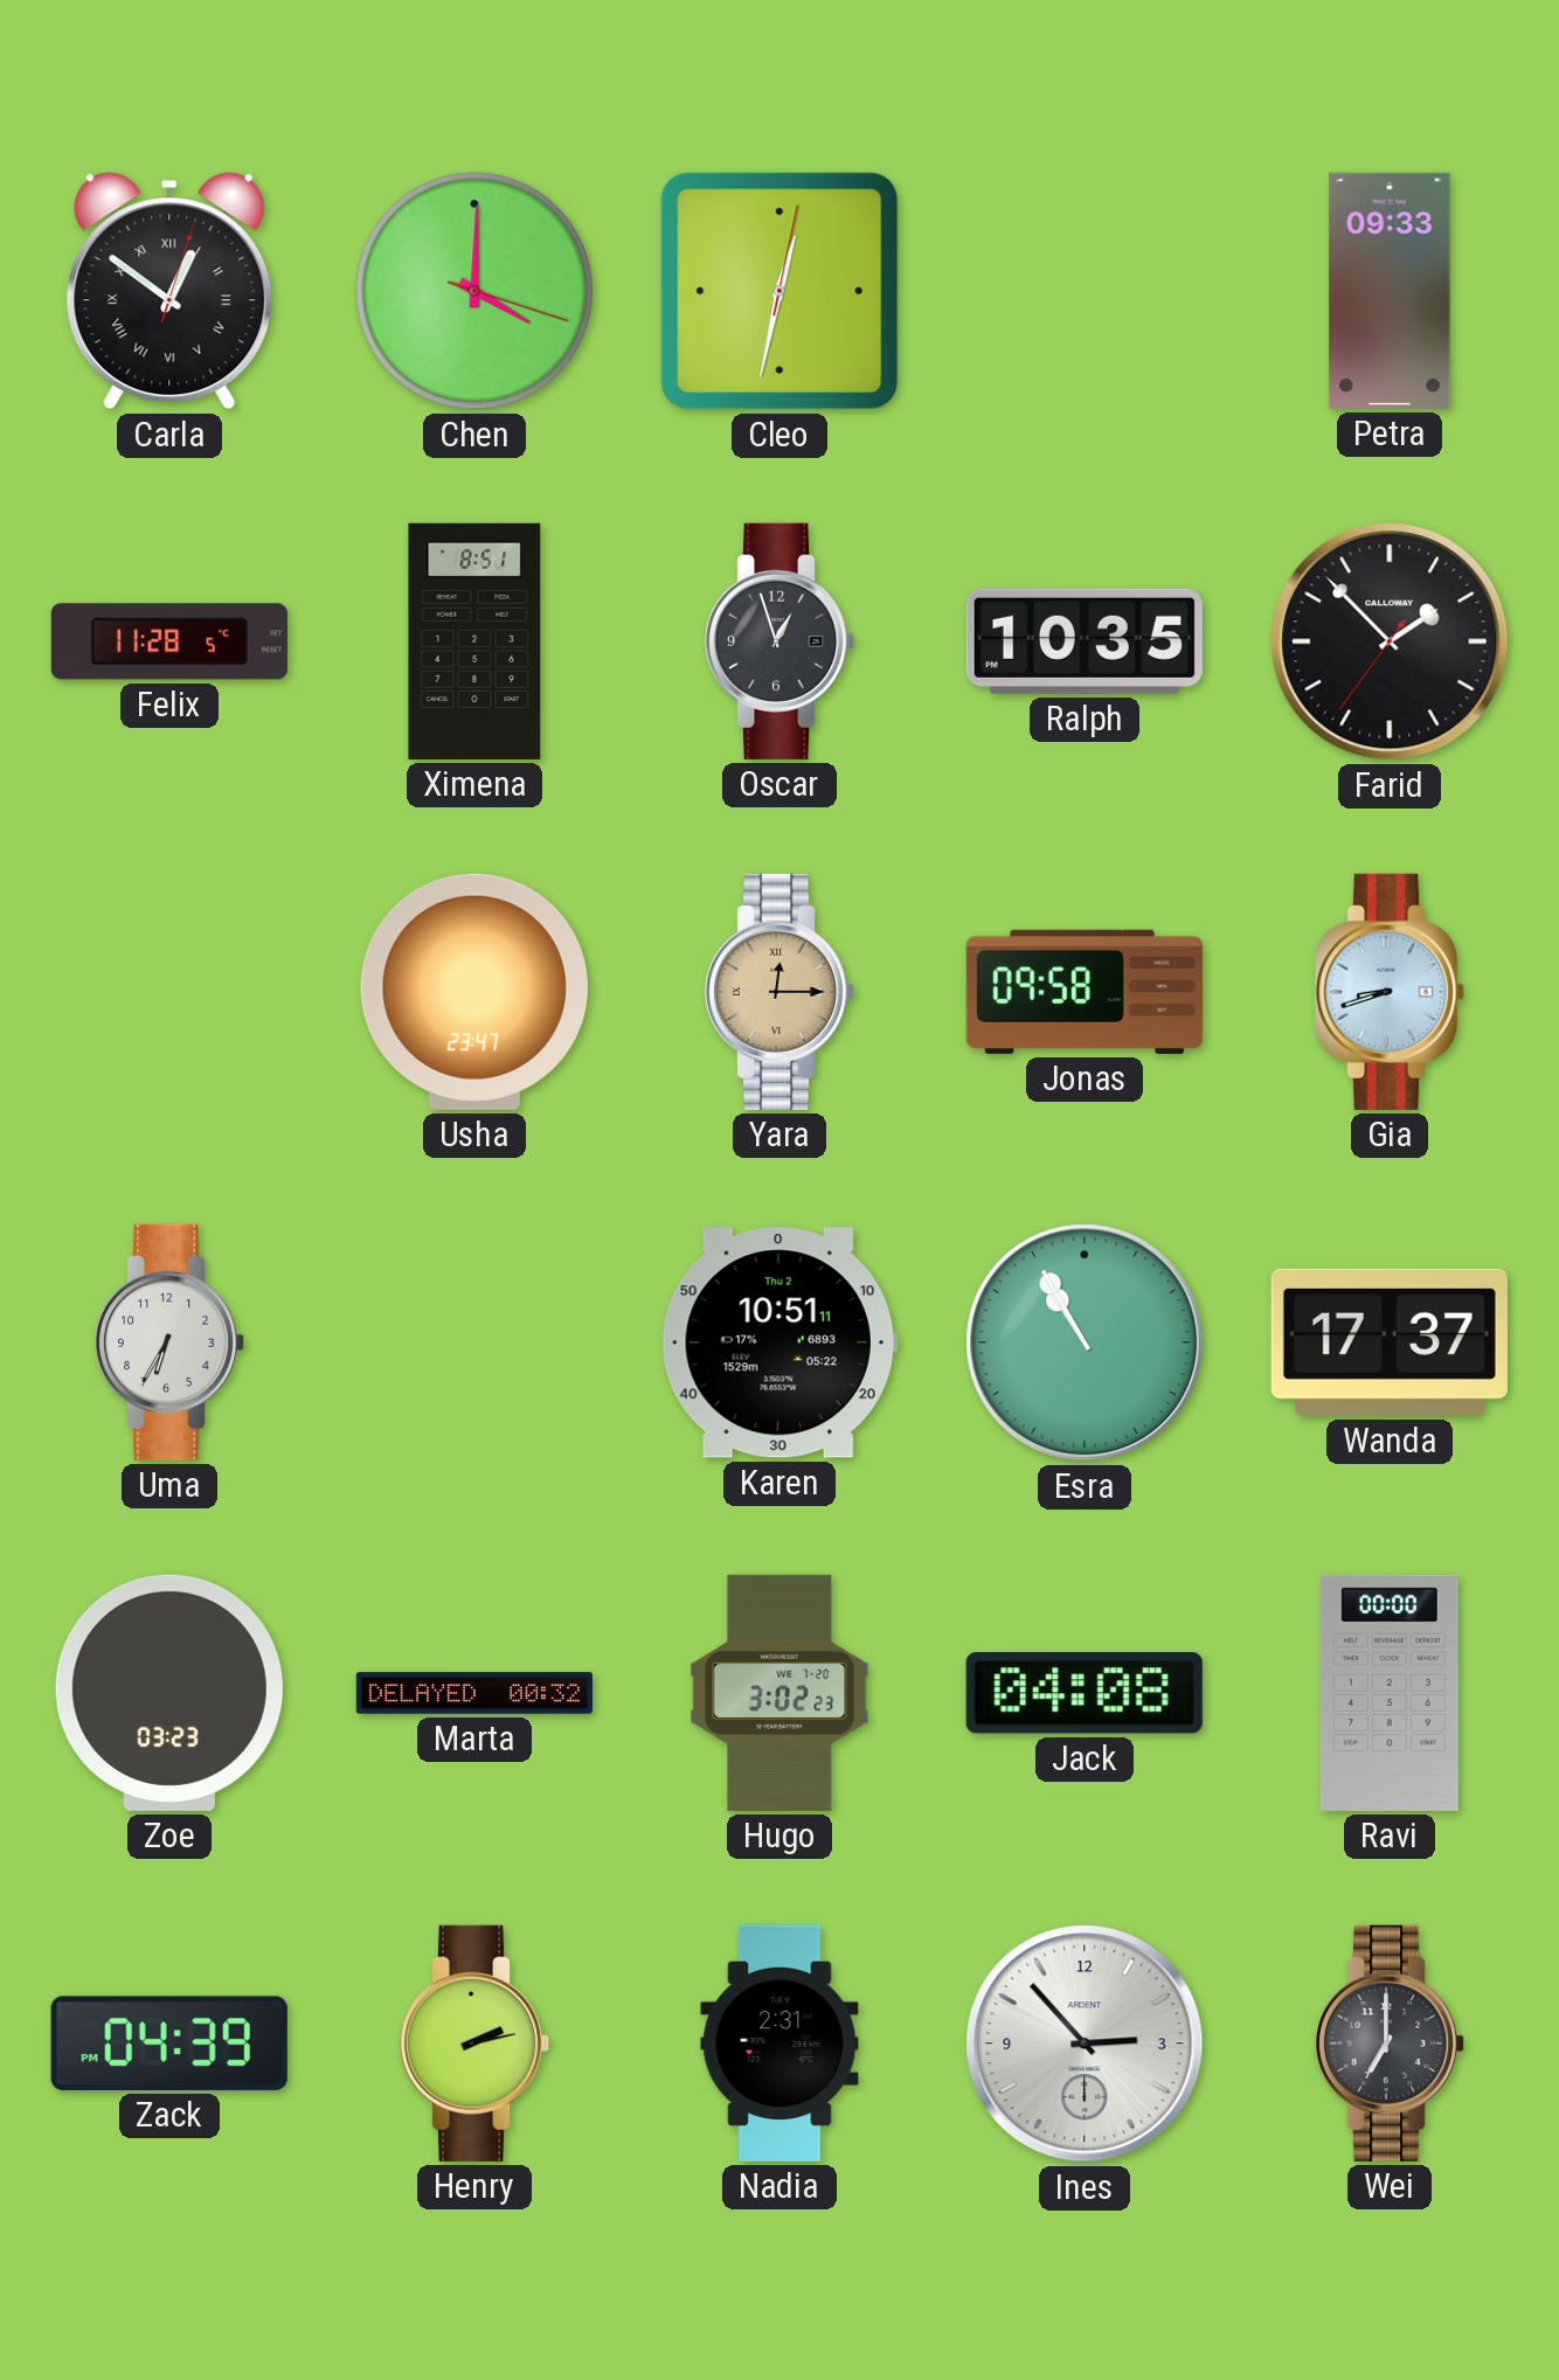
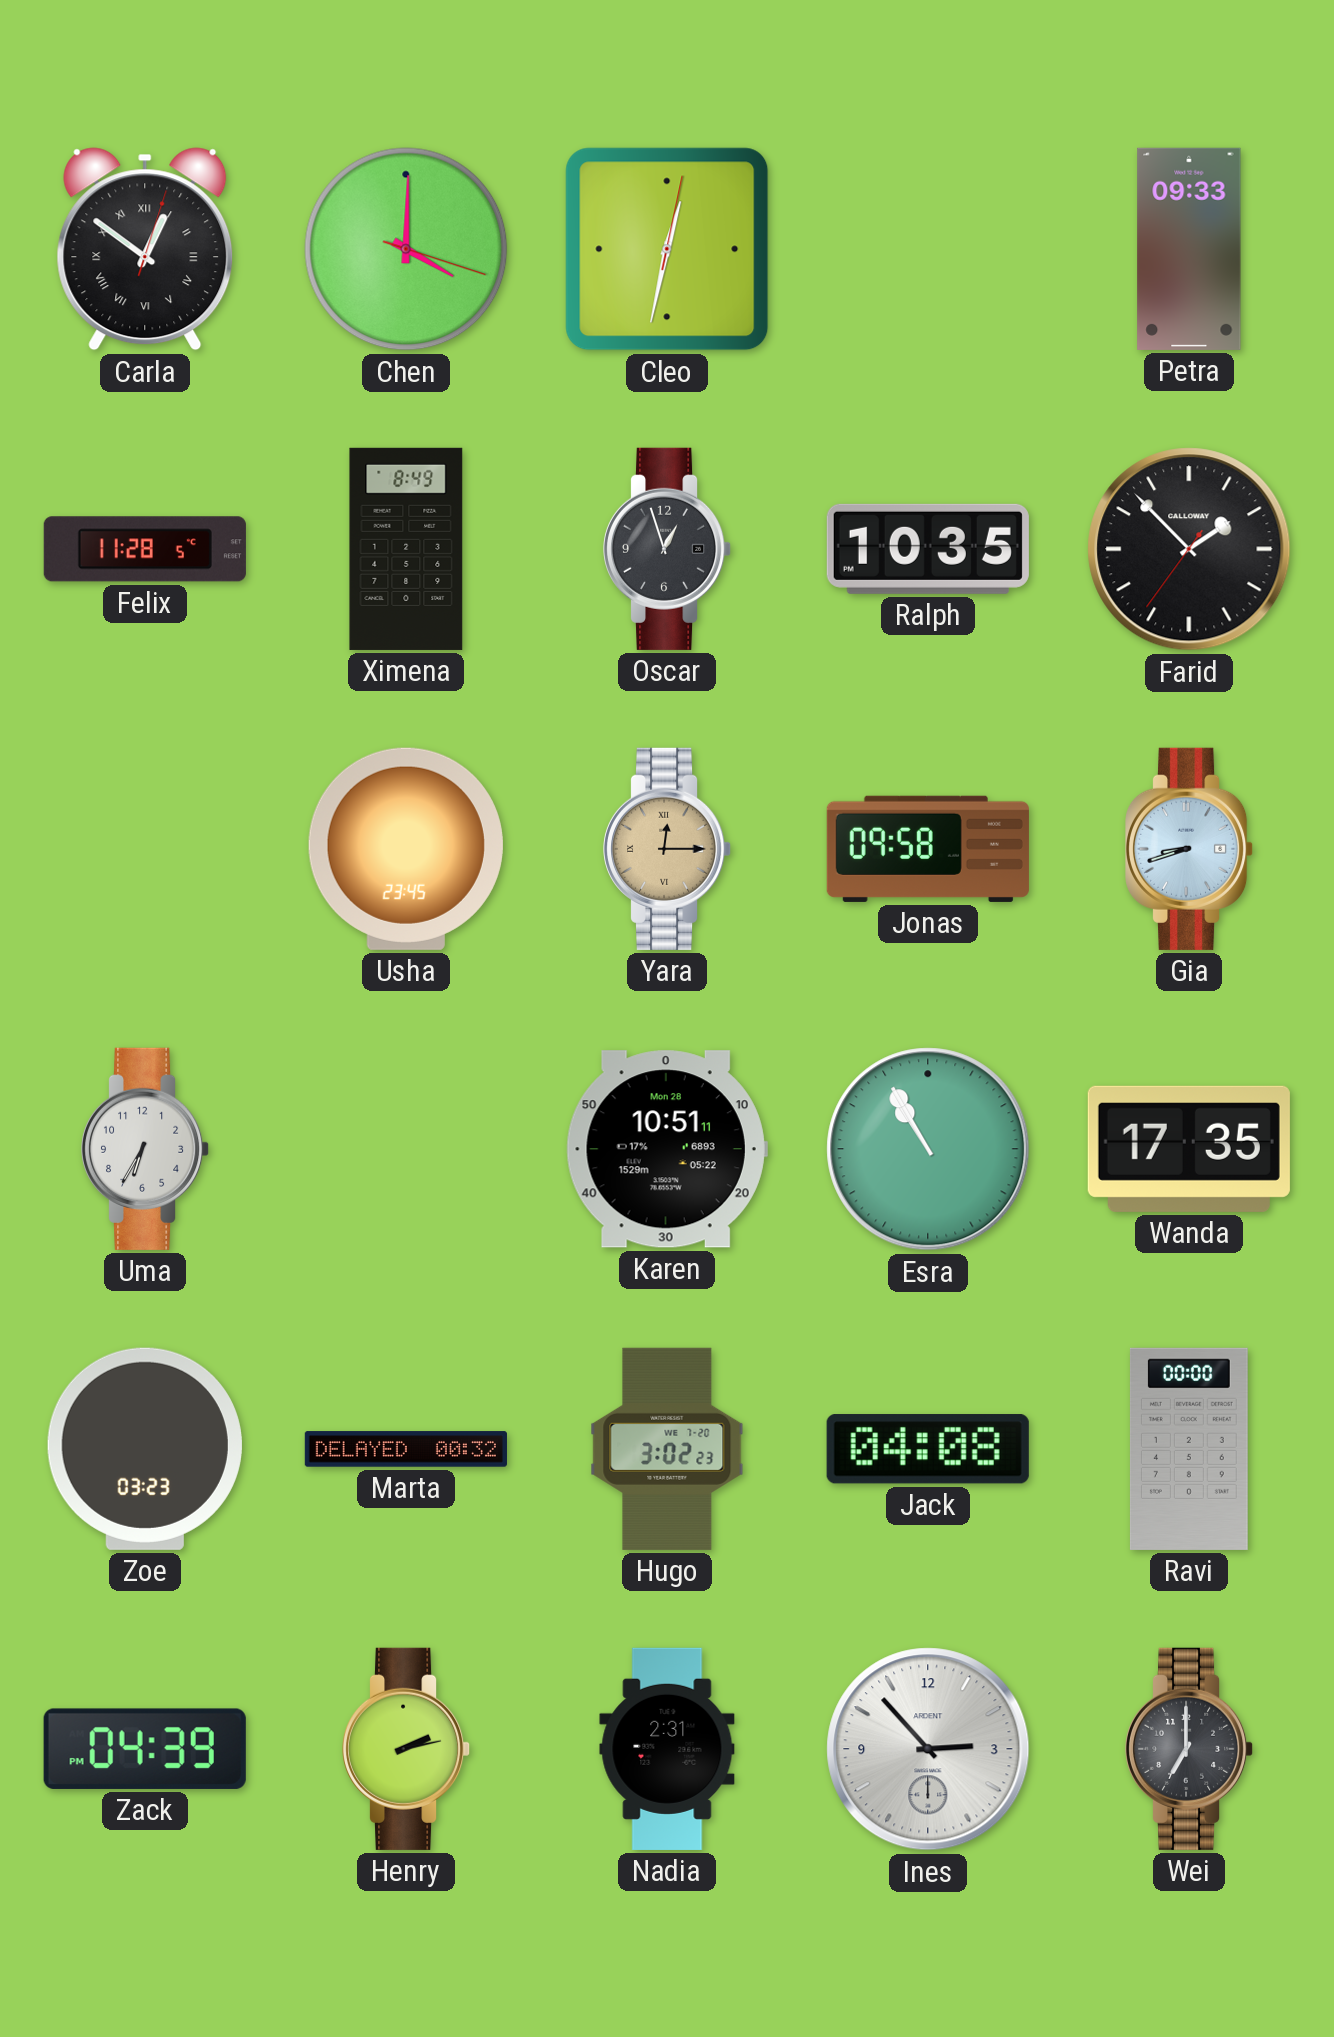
Ximena: 8:51 -> 8:49
Usha: 23:47 -> 23:45
Karen date: Thu 2 -> Mon 28
Wanda: 17:37 -> 17:35
